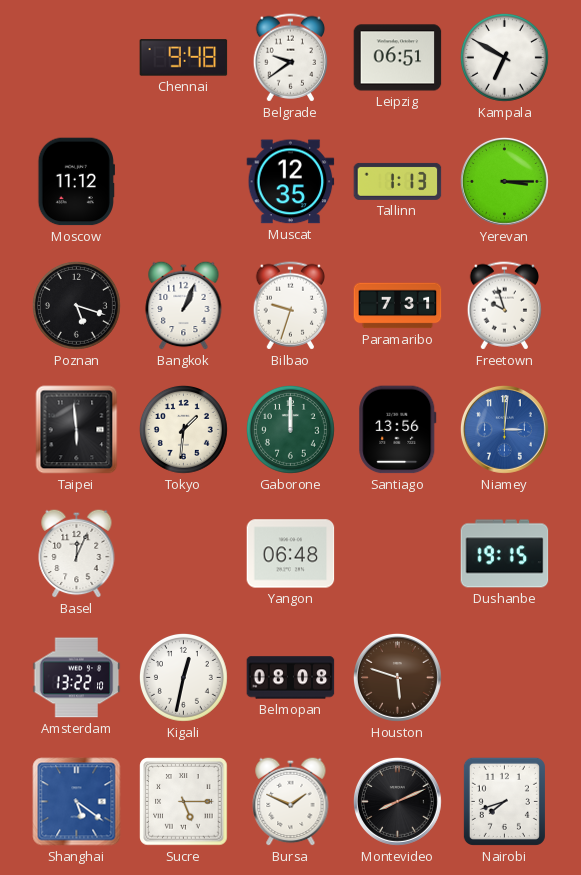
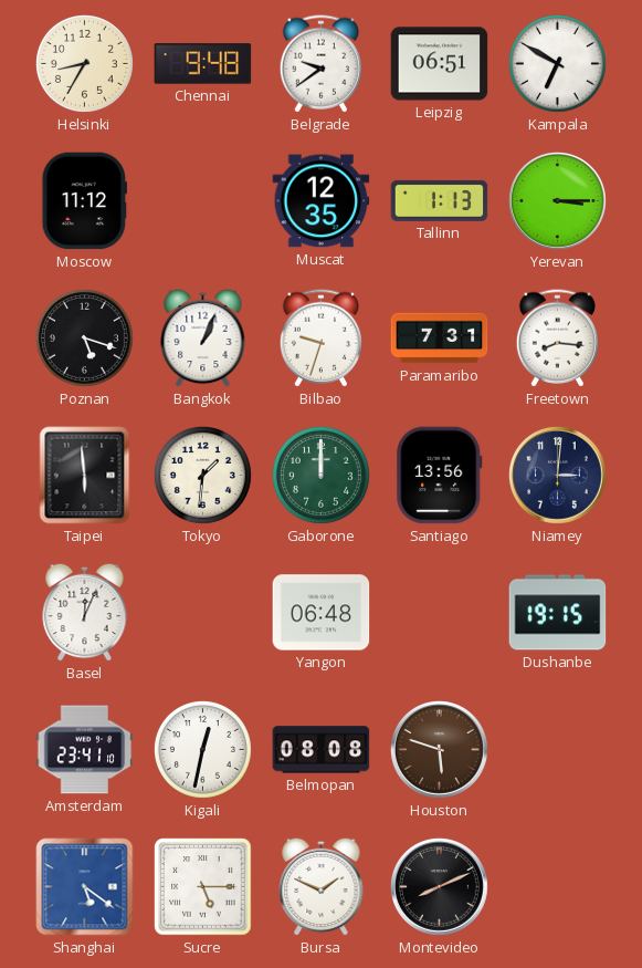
Helsinki: none -> 8:35
Freetown: 9:57 -> 8:16
Niamey dial: blue -> navy
Amsterdam: 13:22 -> 23:41
Nairobi: 7:42 -> none
